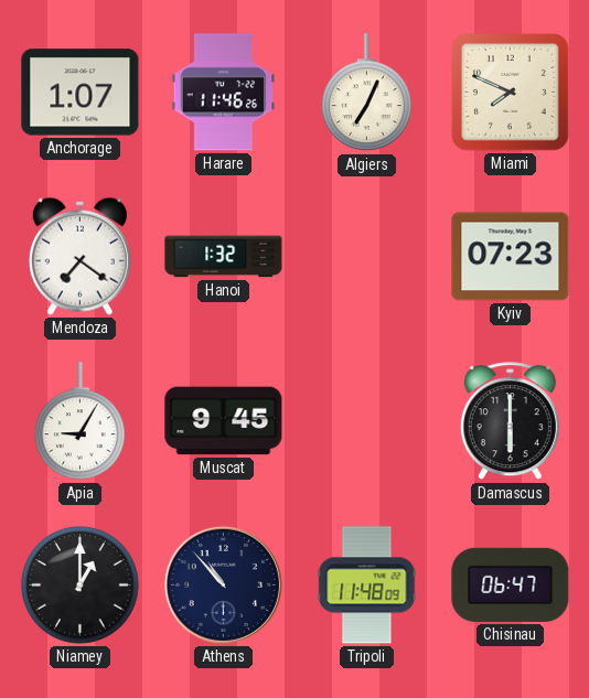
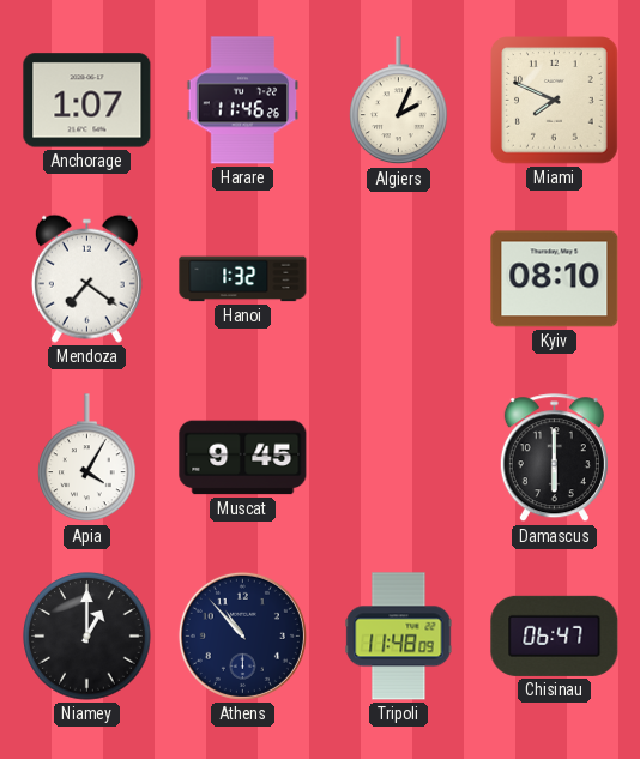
Algiers: 7:04 -> 2:04
Kyiv: 07:23 -> 08:10
Apia: 9:05 -> 4:05
